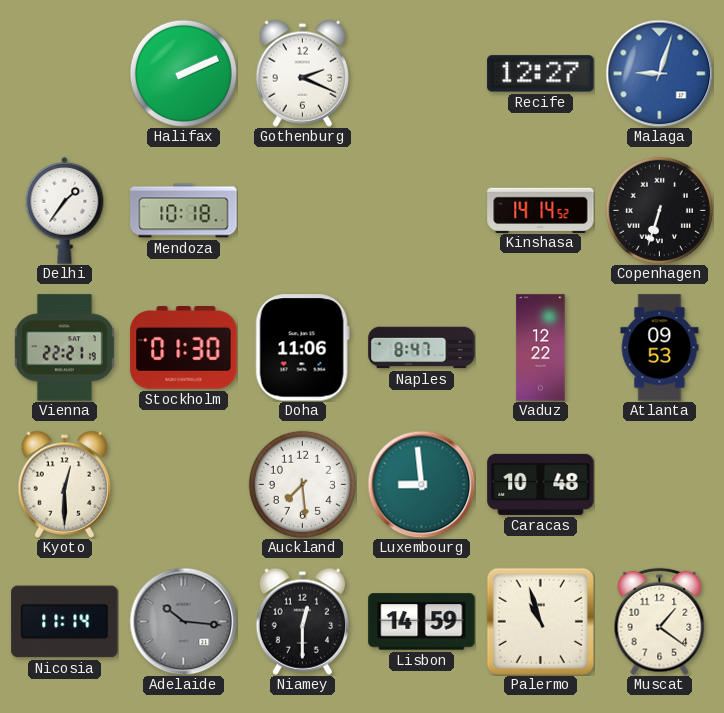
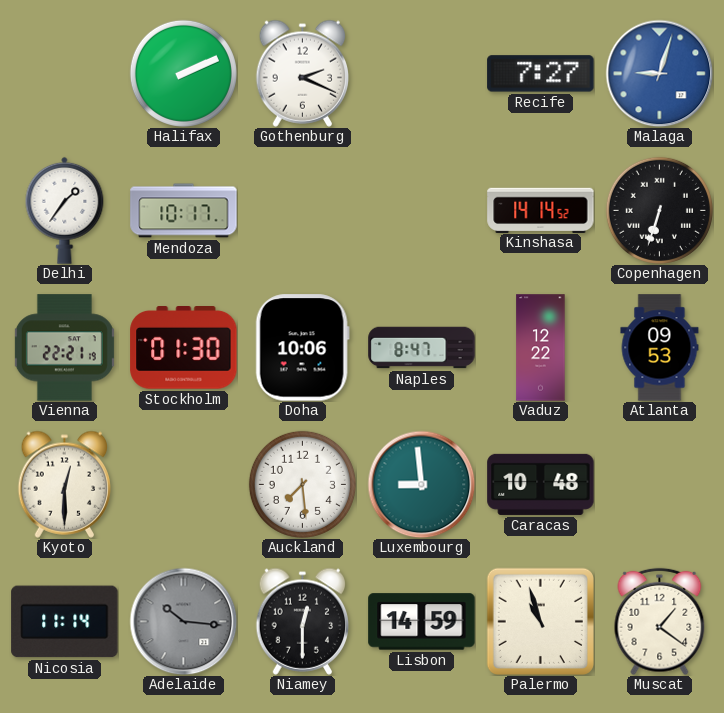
Recife: 12:27 -> 7:27
Mendoza: 10:18 -> 10:17
Doha: 11:06 -> 10:06
